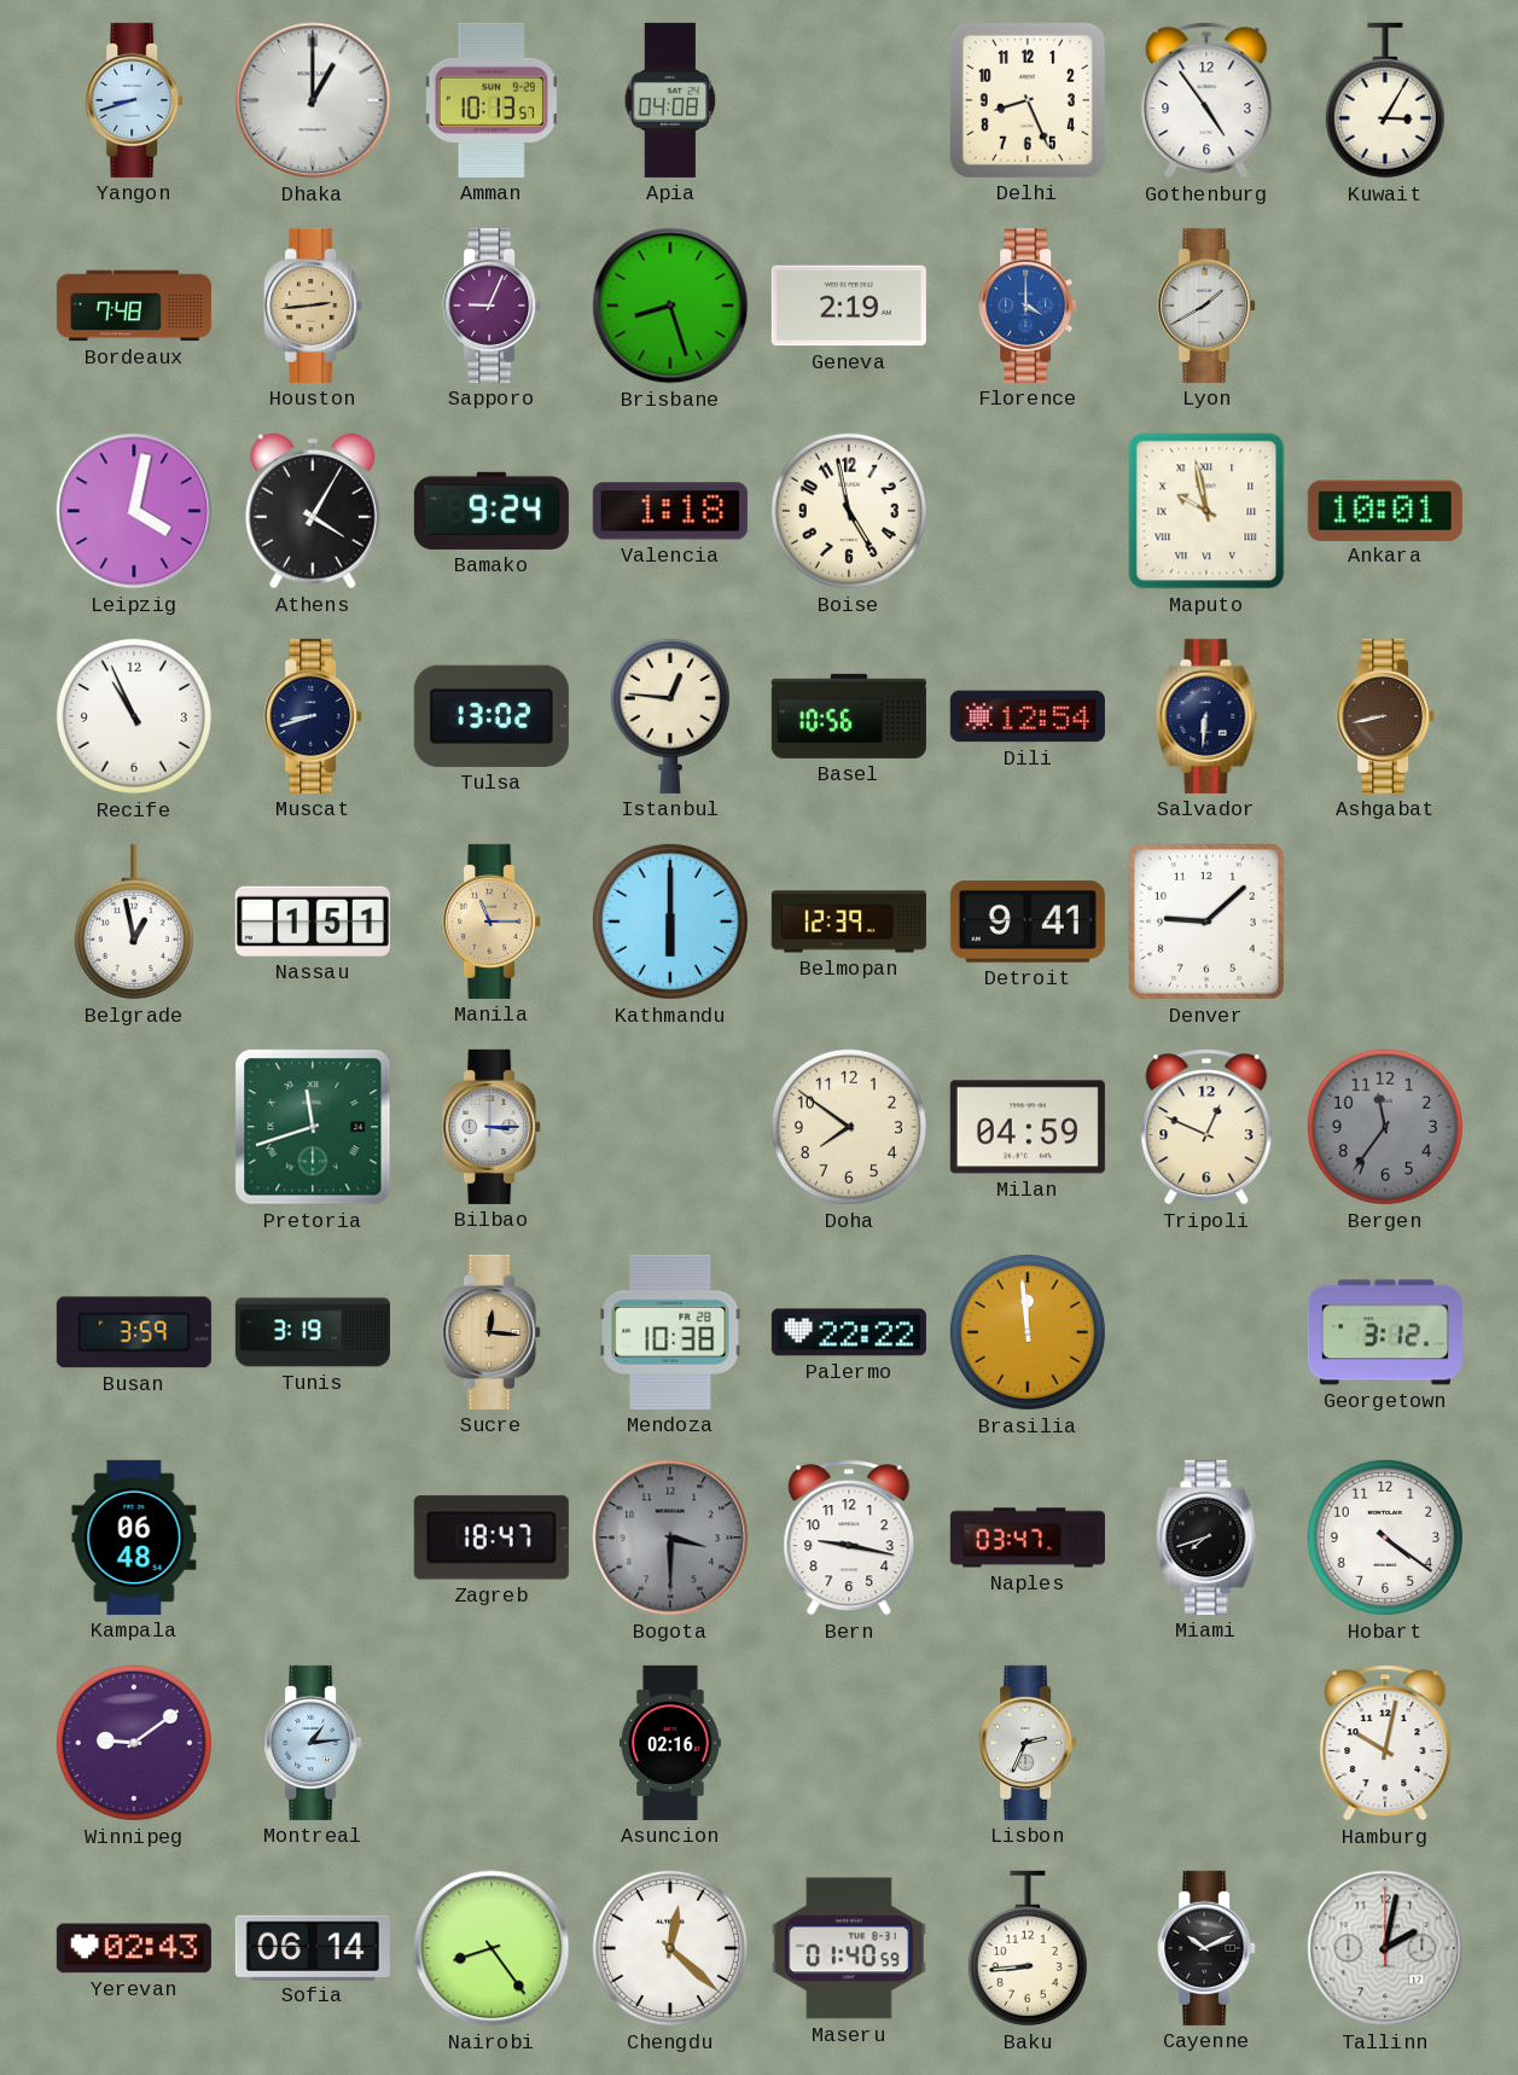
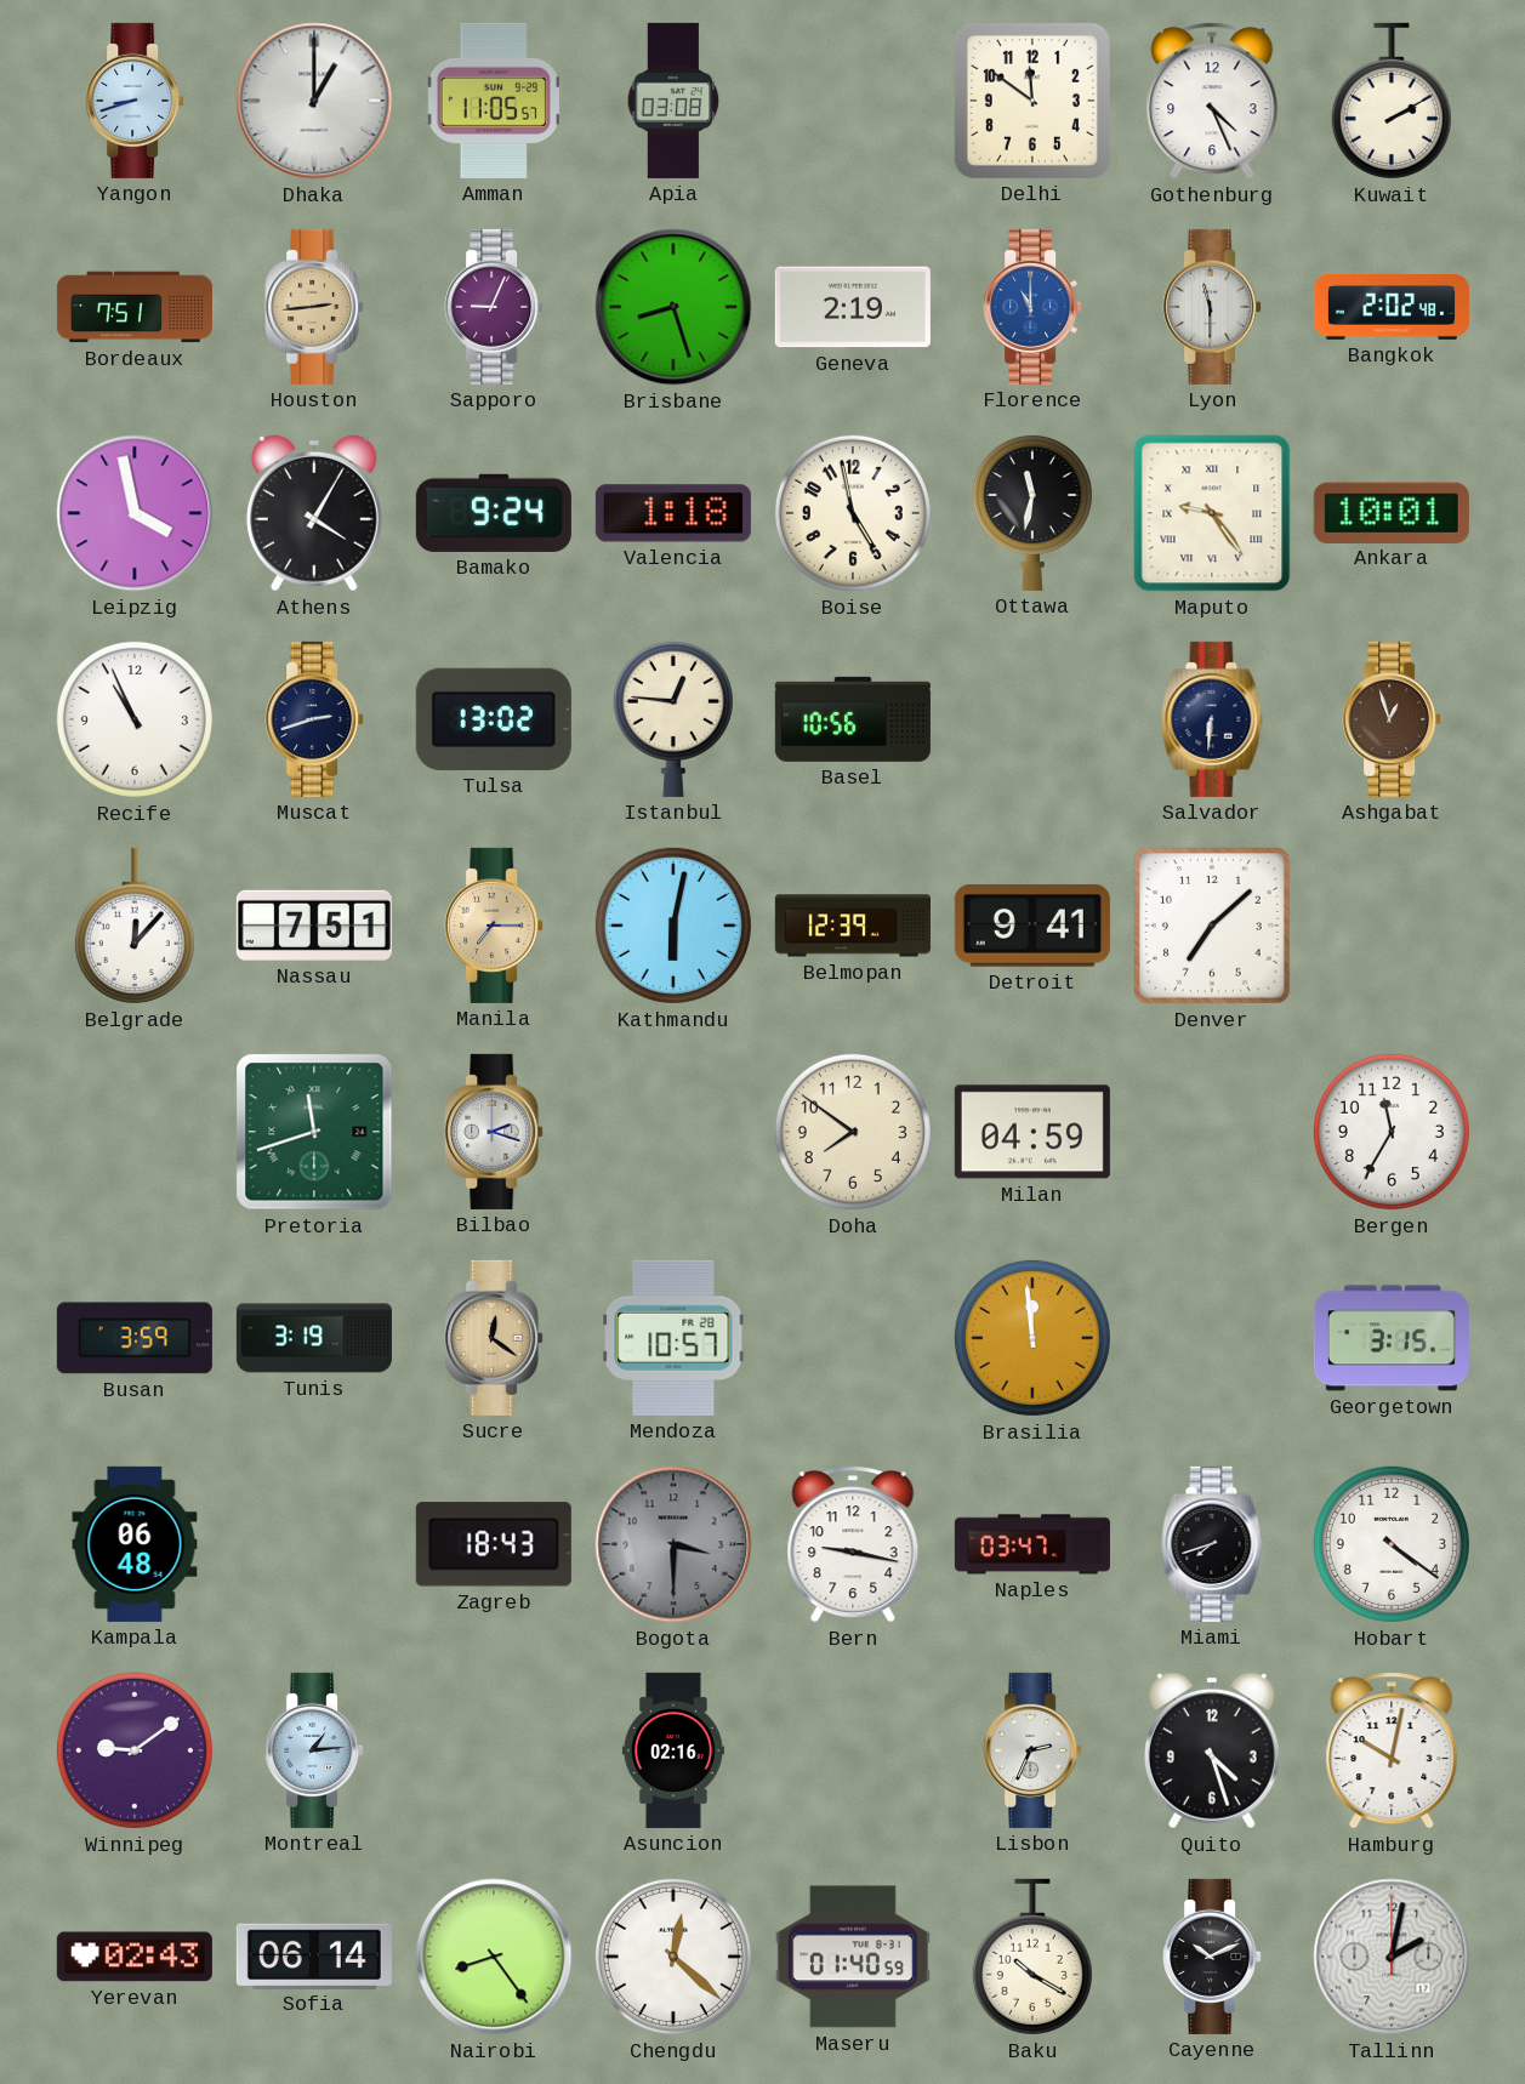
Amman: 10:13 -> 11:05
Apia: 04:08 -> 03:08
Delhi: 8:26 -> 11:51
Gothenburg: 4:54 -> 4:26
Kuwait: 3:05 -> 2:10
Bordeaux: 7:48 -> 7:51
Florence: 4:00 -> 11:00
Lyon: 1:40 -> 11:30
Bangkok: none -> 2:02
Leipzig: 4:02 -> 3:58
Ottawa: none -> 11:32
Maputo: 9:58 -> 9:24
Muscat: 8:42 -> 2:42
Dili: 12:54 -> none
Ashgabat: 8:43 -> 12:57
Belgrade: 12:58 -> 12:07
Nassau: 1:51 -> 7:51
Manila: 11:15 -> 7:15
Kathmandu: 6:00 -> 6:02
Denver: 9:08 -> 7:08
Bilbao: 3:15 -> 2:18
Tripoli: 12:49 -> none
Bergen: 11:36 -> 11:35
Bergen dial: grey -> white
Sucre: 12:16 -> 12:21
Mendoza: 10:38 -> 10:57
Palermo: 22:22 -> none
Georgetown: 3:12 -> 3:15
Zagreb: 18:47 -> 18:43
Quito: none -> 4:27
Baku: 8:44 -> 10:20
